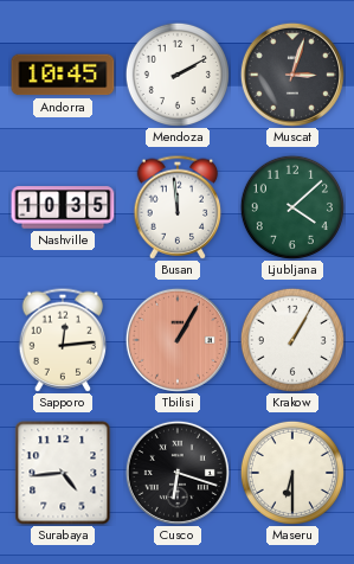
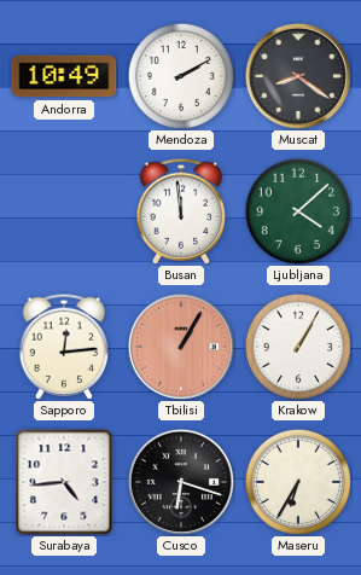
Andorra: 10:45 -> 10:49
Muscat: 3:03 -> 8:21
Nashville: 10:35 -> none
Maseru: 6:30 -> 6:35
